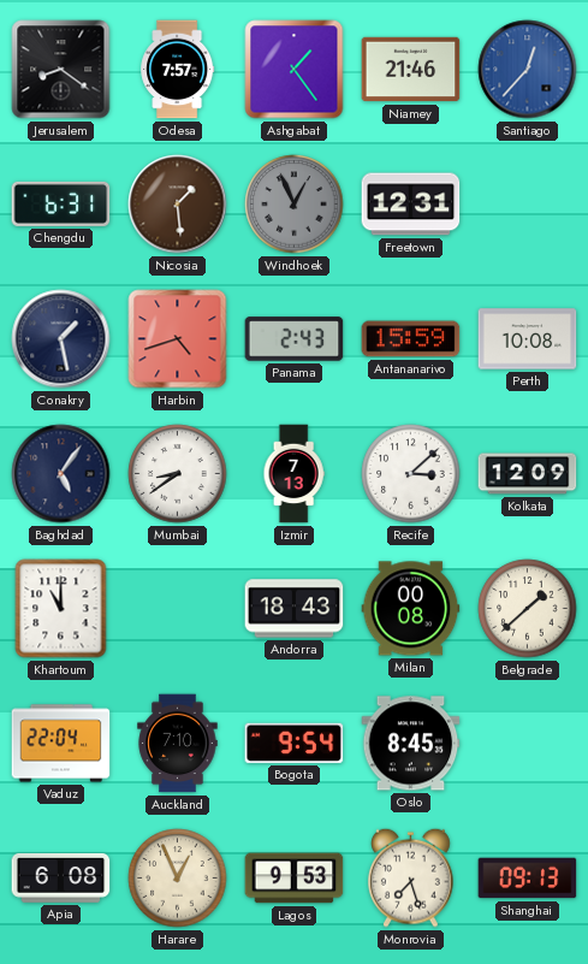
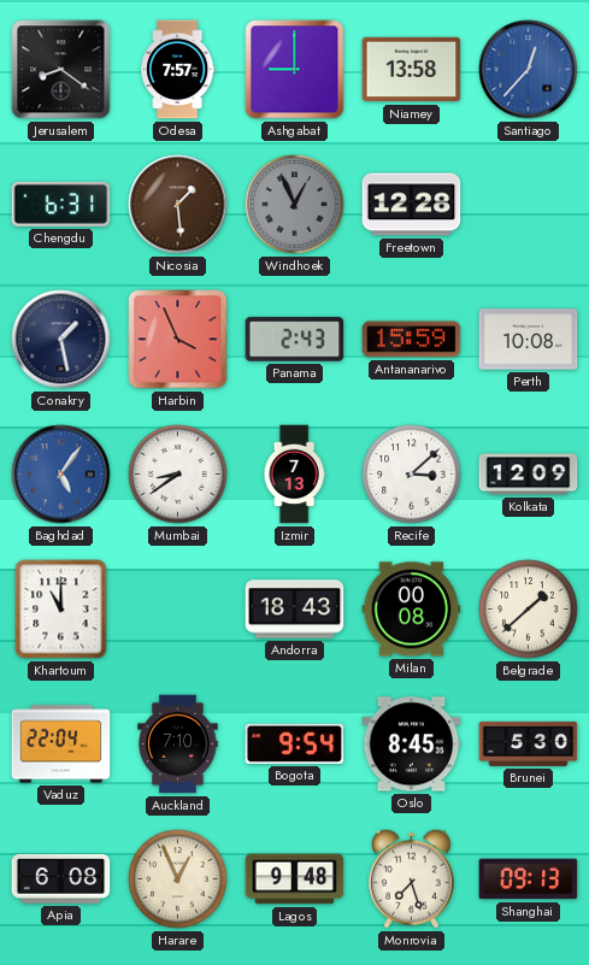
Ashgabat: 1:24 -> 9:00
Niamey: 21:46 -> 13:58
Freetown: 12:31 -> 12:28
Harbin: 4:42 -> 3:56
Baghdad dial: navy -> blue
Brunei: none -> 5:30
Lagos: 9:53 -> 9:48
